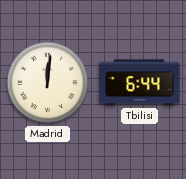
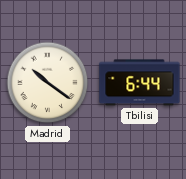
Madrid: 12:01 -> 10:21
